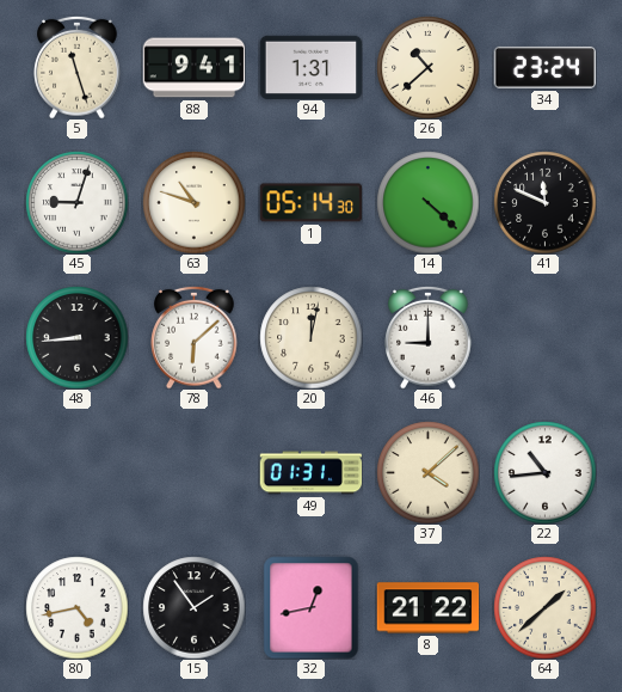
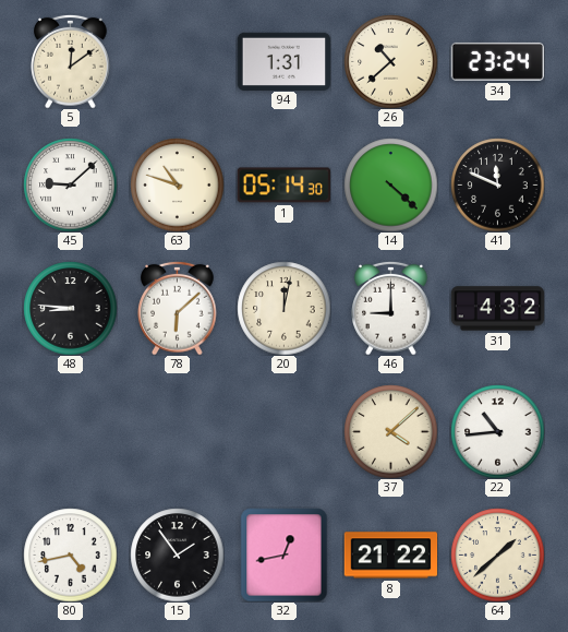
5: 11:27 -> 12:09
88: 9:41 -> none
45: 9:03 -> 9:08
48: 8:44 -> 8:46
31: none -> 4:32
49: 01:31 -> none
